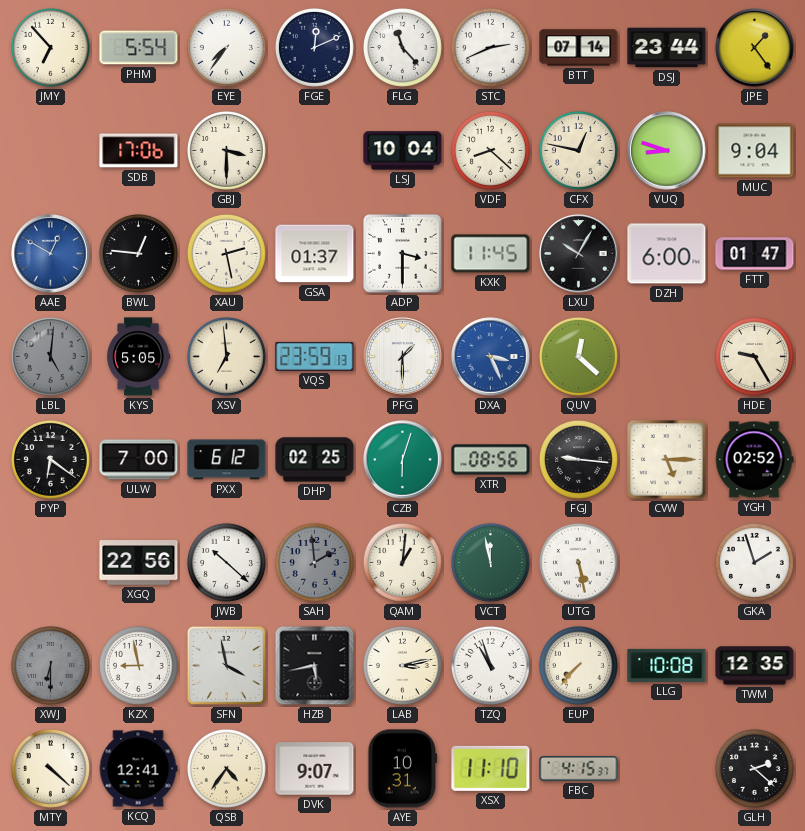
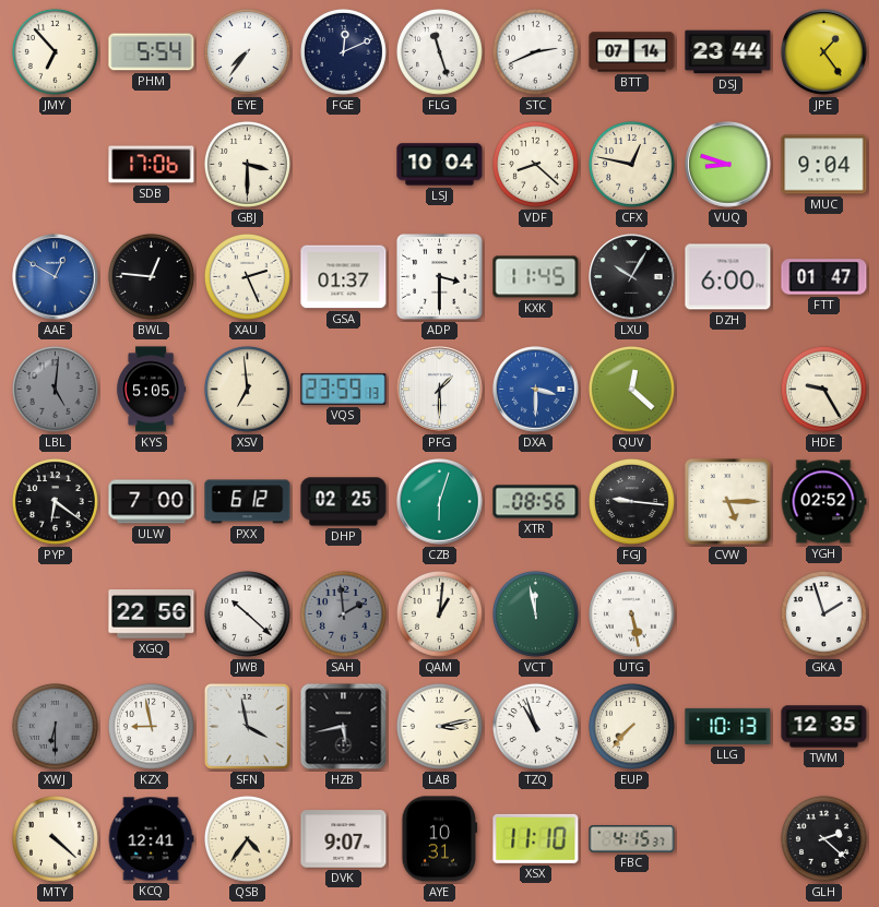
FLG: 11:23 -> 11:27
XAU: 2:28 -> 2:26
DXA: 3:26 -> 3:30
LLG: 10:08 -> 10:13
